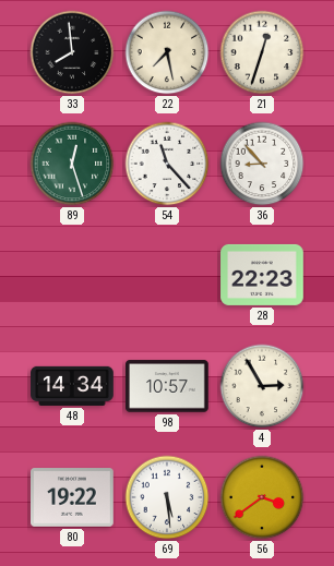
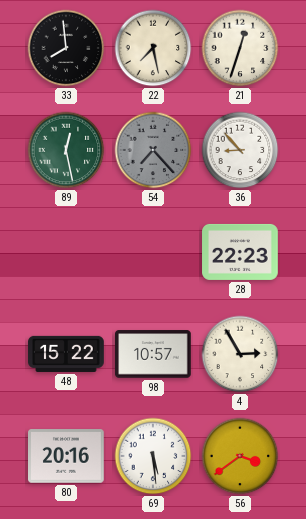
89: 12:27 -> 12:28
54: 11:23 -> 7:23
54 dial: white -> grey
48: 14:34 -> 15:22
80: 19:22 -> 20:16
